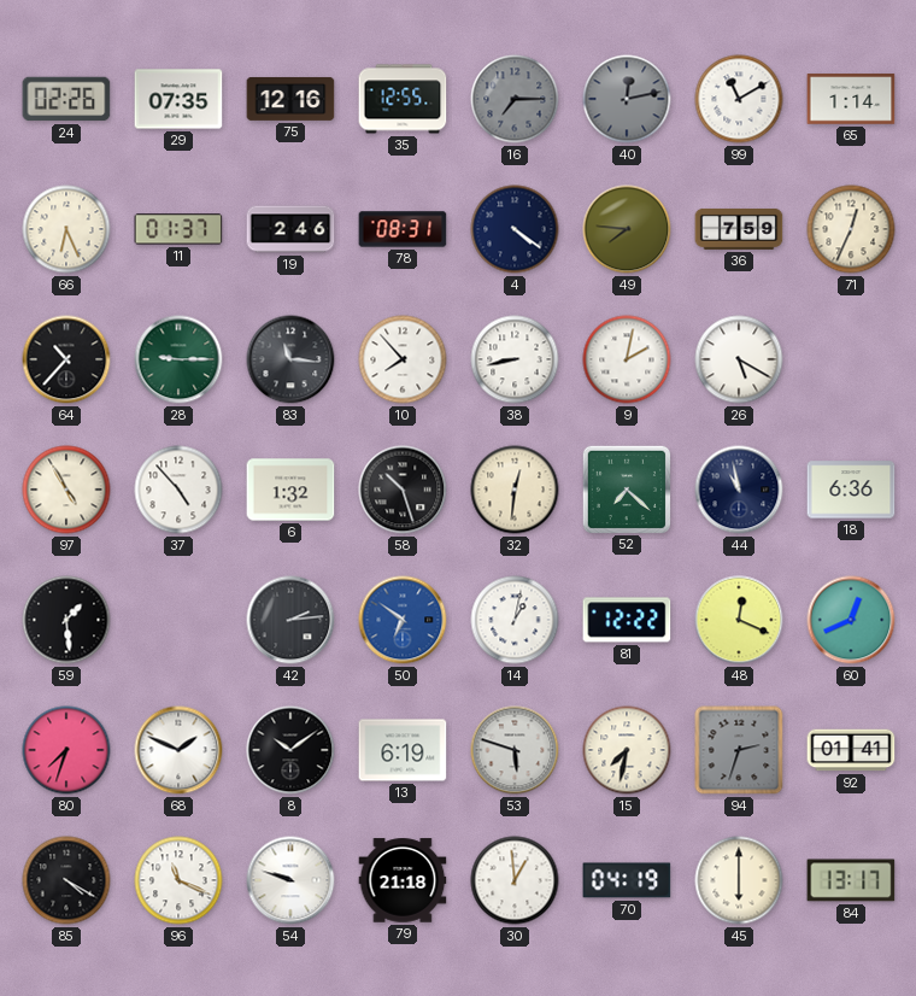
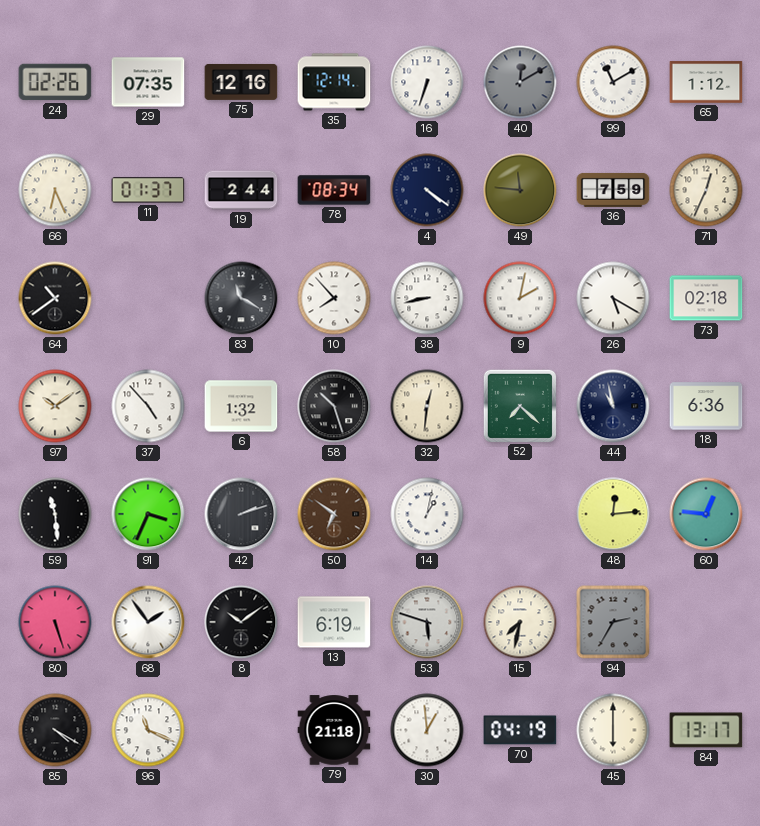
35: 12:55 -> 12:14
16: 7:15 -> 6:33
16 dial: grey -> white
40: 12:13 -> 12:10
65: 1:14 -> 1:12
19: 2:46 -> 2:44
78: 08:31 -> 08:34
49: 7:46 -> 11:46
64: 10:37 -> 10:39
28: 9:15 -> none
83: 11:16 -> 11:20
73: none -> 02:18
97: 4:55 -> 10:09
59: 1:29 -> 11:29
91: none -> 3:34
42: 2:14 -> 2:12
50 dial: blue -> brown
81: 12:22 -> none
48: 12:19 -> 12:14
60: 12:41 -> 12:46
80: 7:33 -> 5:27
68: 1:49 -> 1:54
94: 2:33 -> 2:35
92: 01:41 -> none
54: 9:48 -> none
